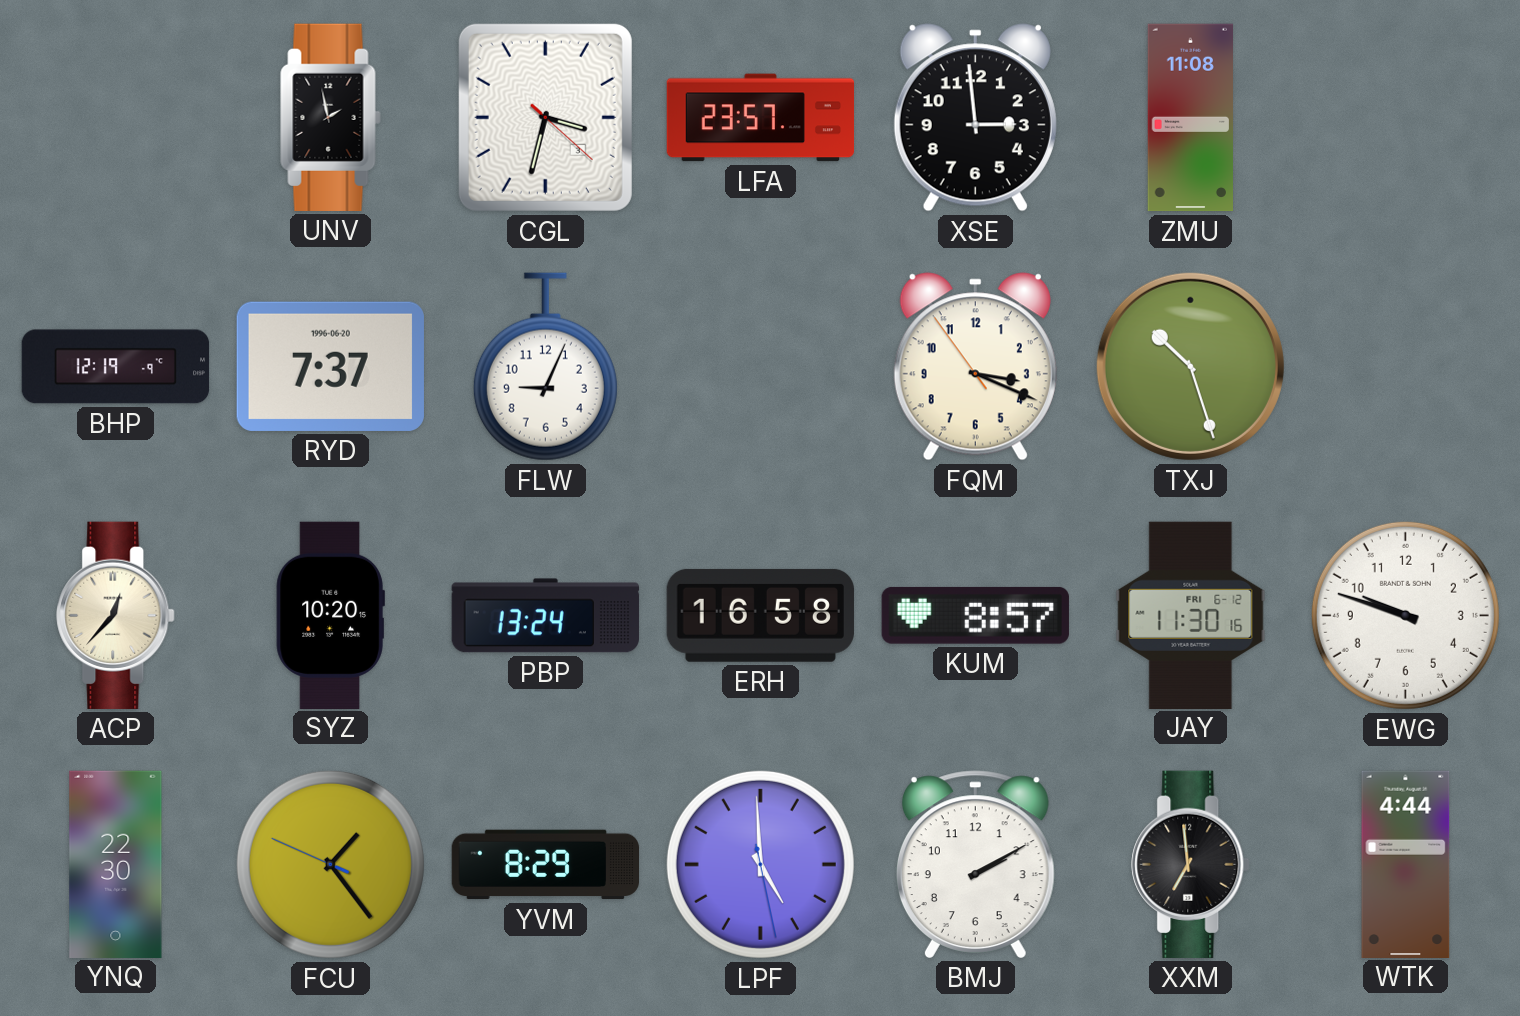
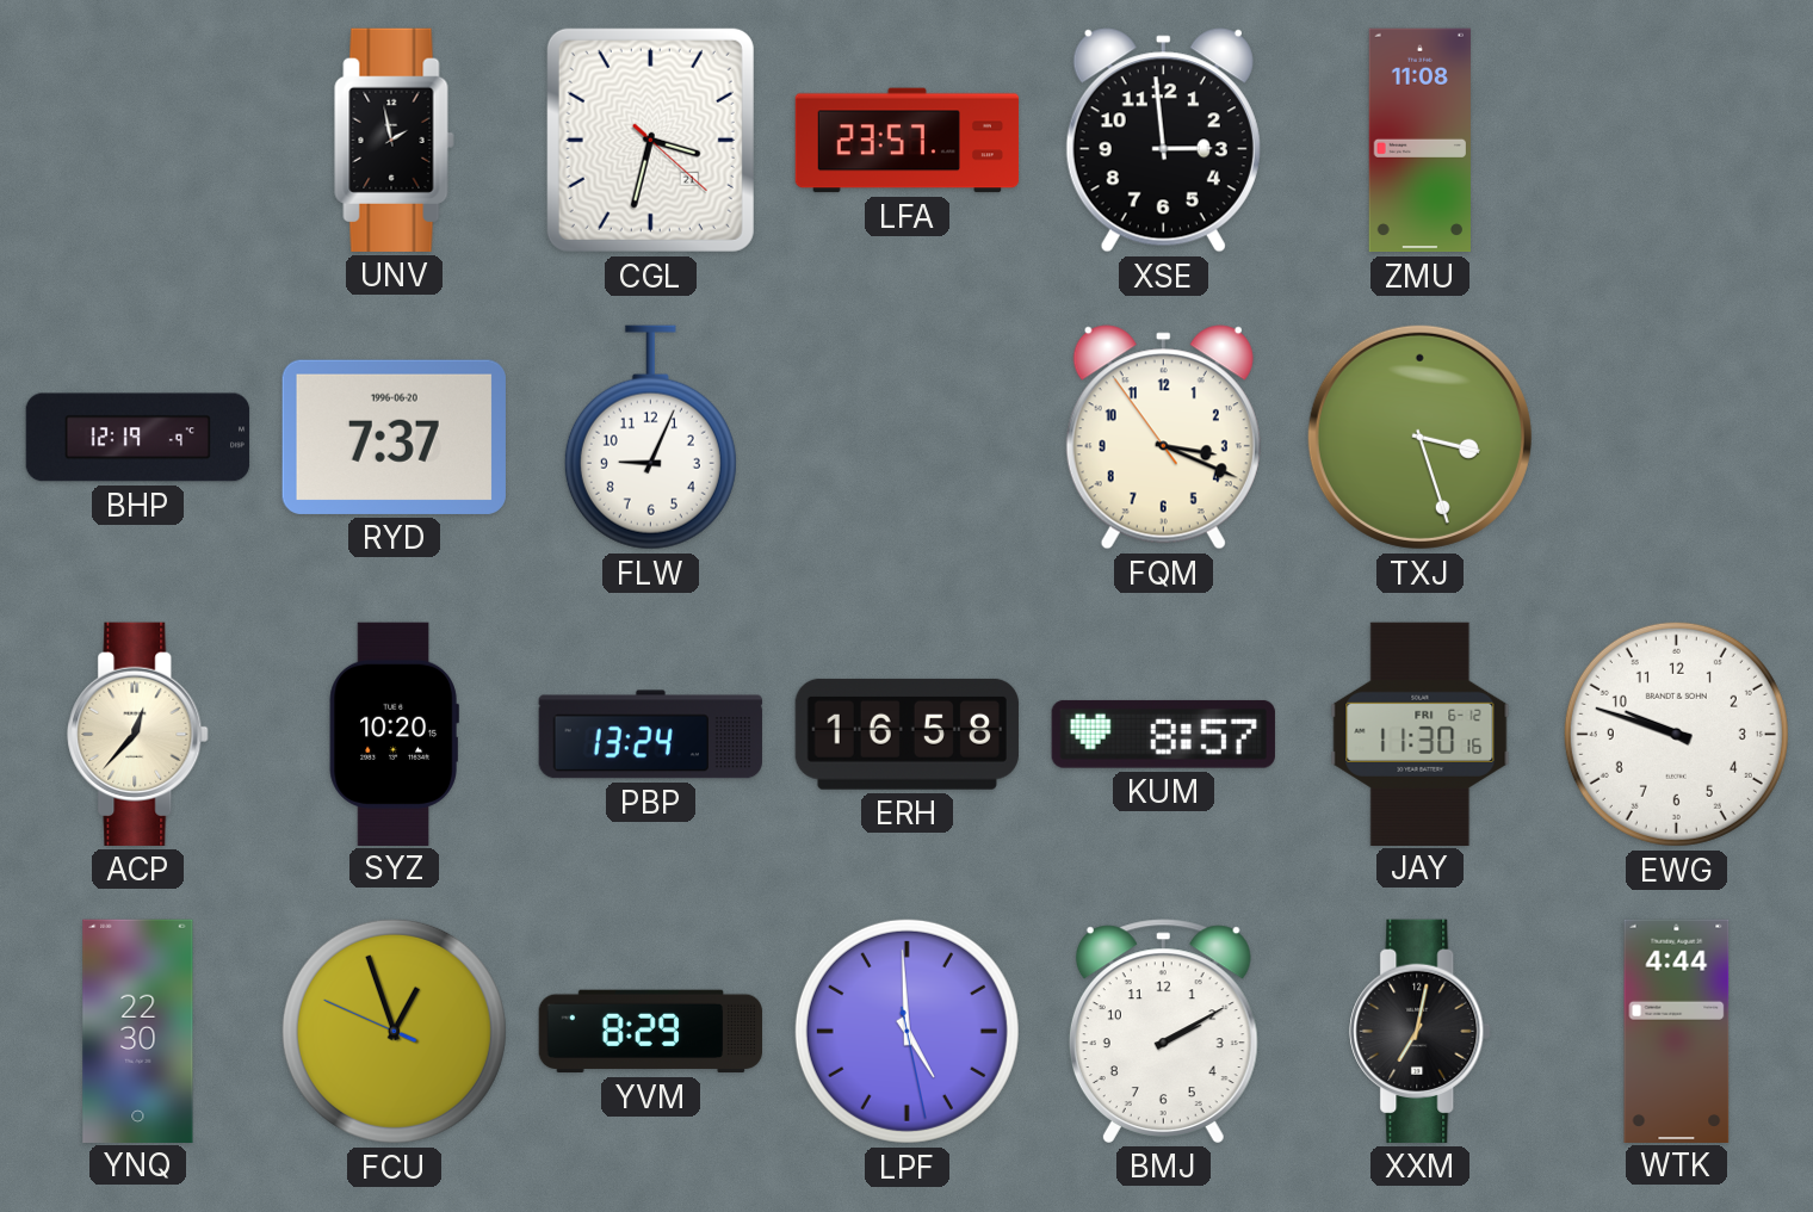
CGL date: 3 -> 21
TXJ: 10:27 -> 3:27
FCU: 1:23 -> 12:56
XXM: 6:59 -> 7:02
